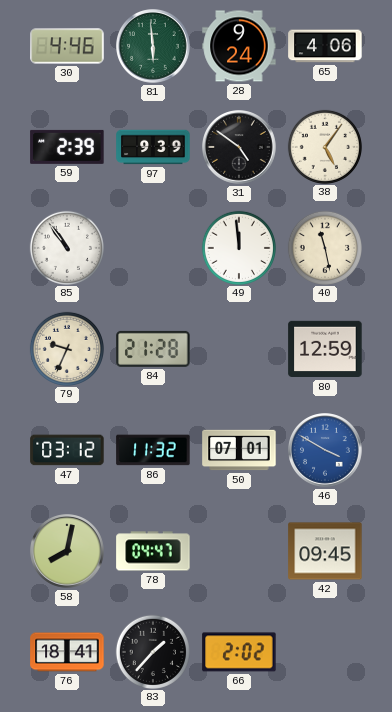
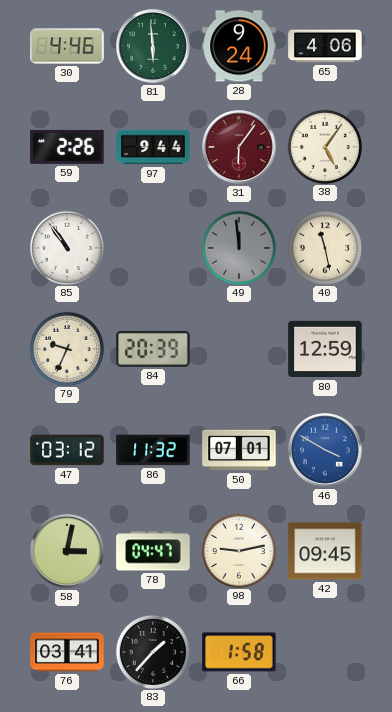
59: 2:39 -> 2:26
97: 9:39 -> 9:44
31: 4:51 -> 6:06
31 dial: black -> burgundy
49 dial: white -> grey
84: 21:28 -> 20:39
58: 8:02 -> 3:02
98: none -> 9:13
76: 18:41 -> 03:41
66: 2:02 -> 1:58
